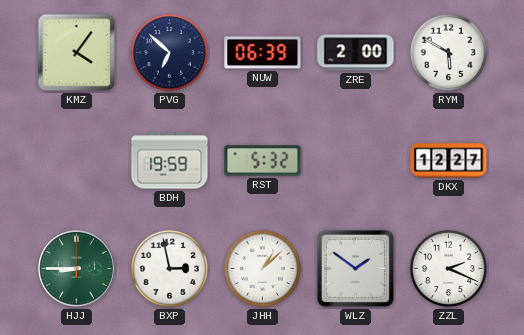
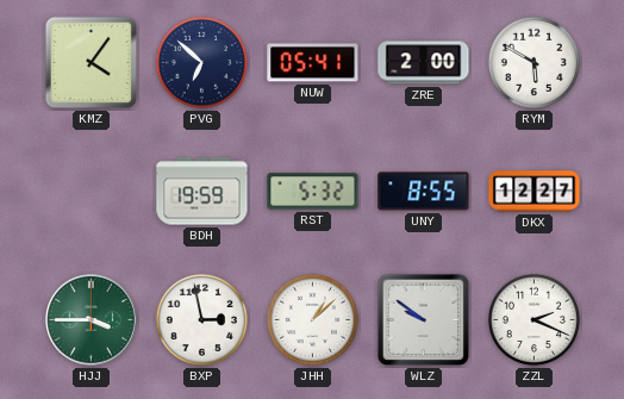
NUW: 06:39 -> 05:41
UNY: none -> 8:55
HJJ: 8:45 -> 3:45
WLZ: 1:51 -> 9:51
